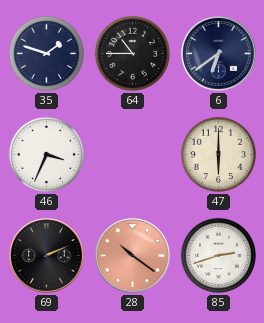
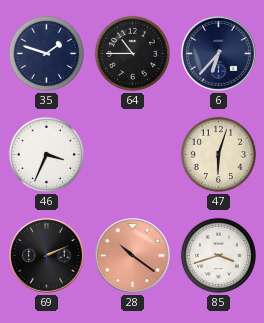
6: 6:39 -> 6:37
47: 6:00 -> 6:03
85: 2:42 -> 3:42
